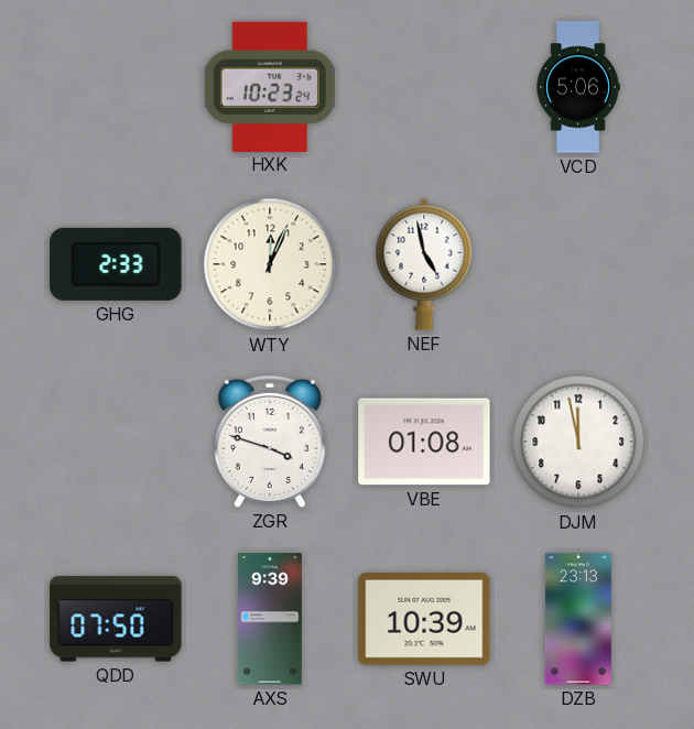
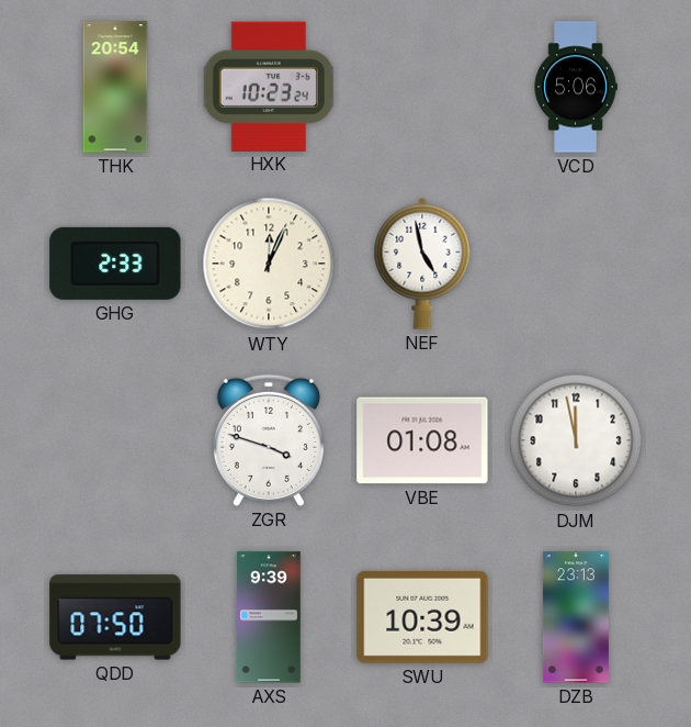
THK: none -> 20:54
